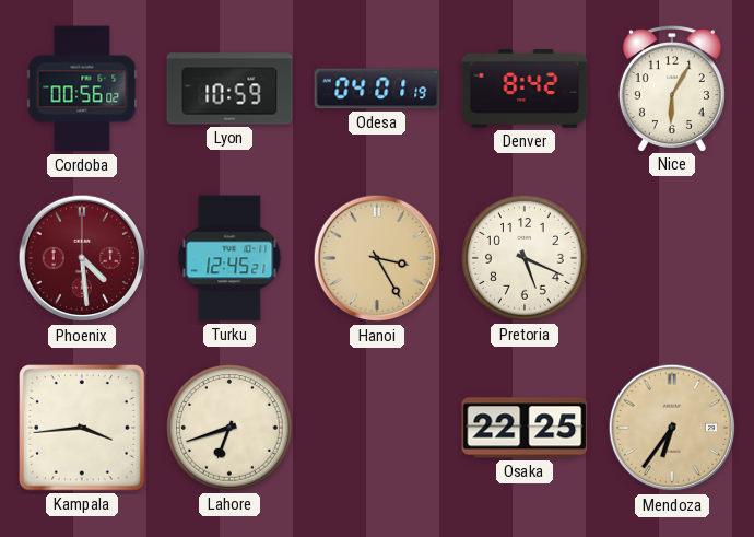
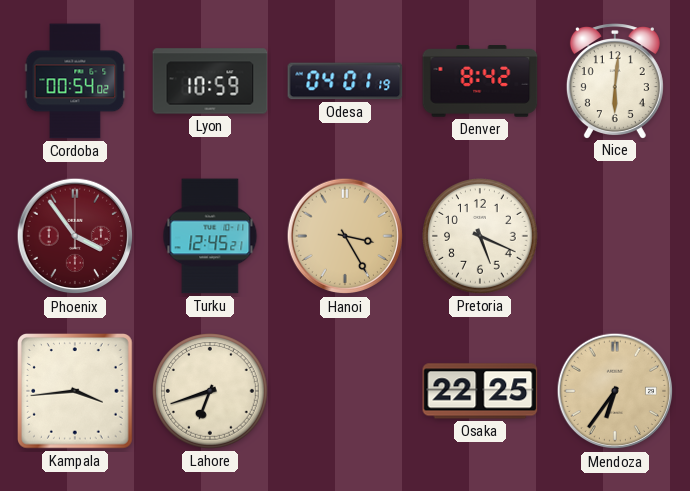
Cordoba: 00:56 -> 00:54
Nice: 6:05 -> 6:01
Phoenix: 4:29 -> 3:54
